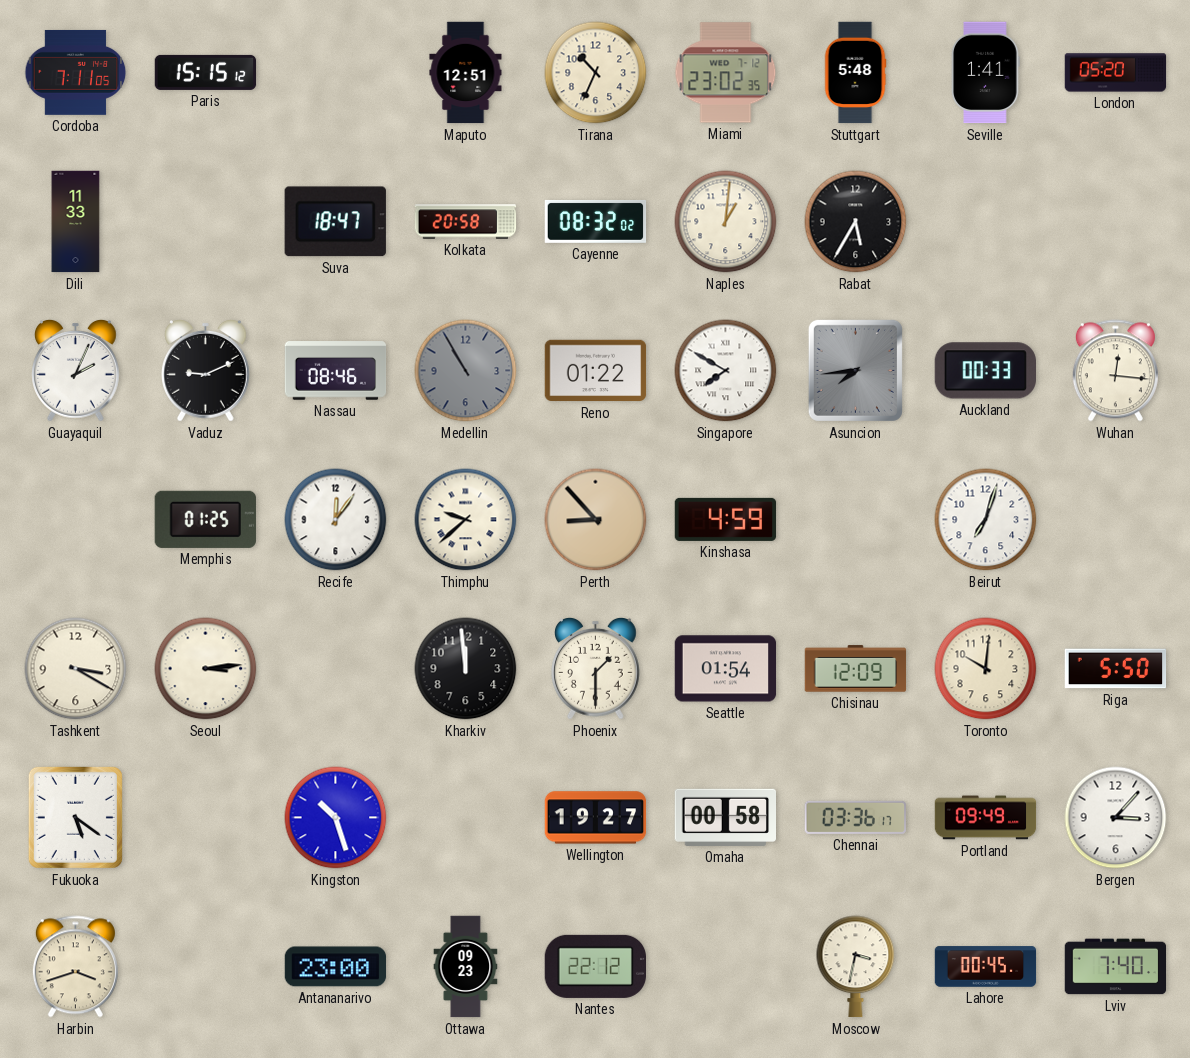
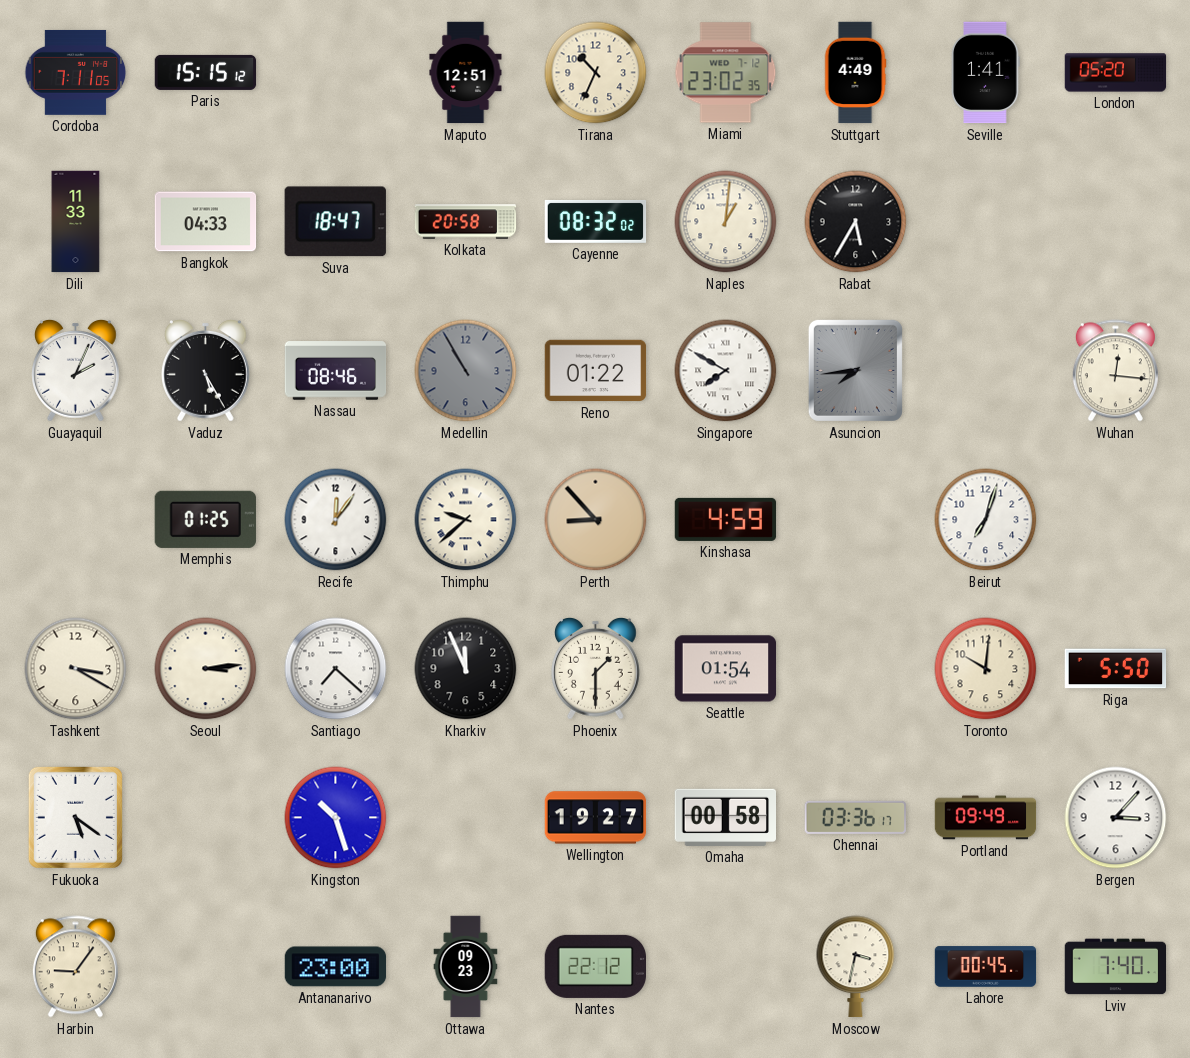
Stuttgart: 5:48 -> 4:49
Bangkok: none -> 04:33
Vaduz: 9:11 -> 5:25
Auckland: 00:33 -> none
Santiago: none -> 7:22
Kharkiv: 11:59 -> 11:56
Chisinau: 12:09 -> none
Harbin: 3:42 -> 9:06
